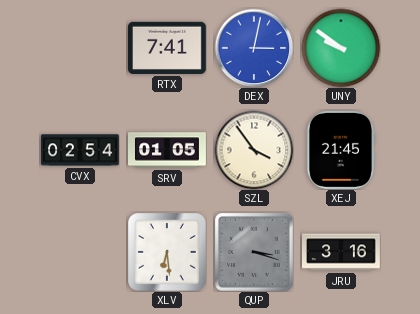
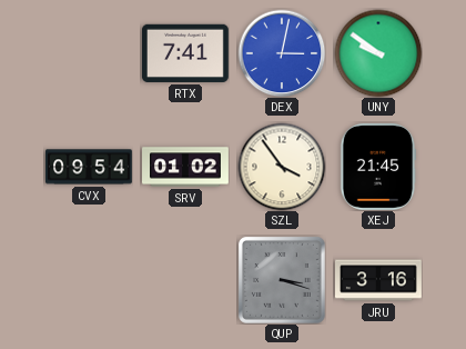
CVX: 02:54 -> 09:54
SRV: 01:05 -> 01:02
XLV: 6:29 -> none
